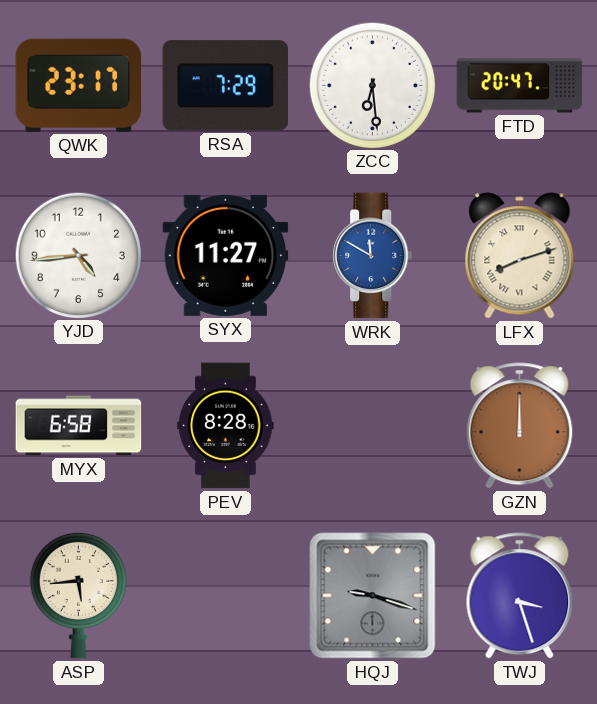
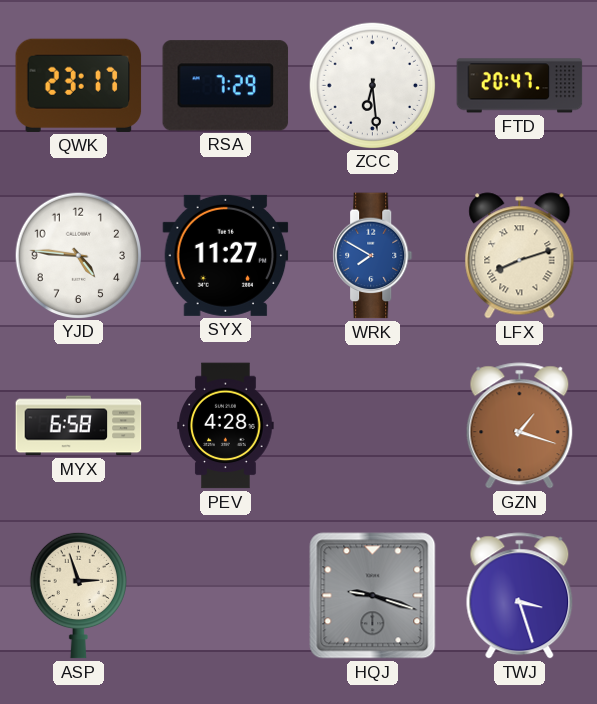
YJD: 4:44 -> 4:46
WRK: 11:50 -> 7:50
PEV: 8:28 -> 4:28
GZN: 12:00 -> 1:18
ASP: 5:44 -> 2:57
